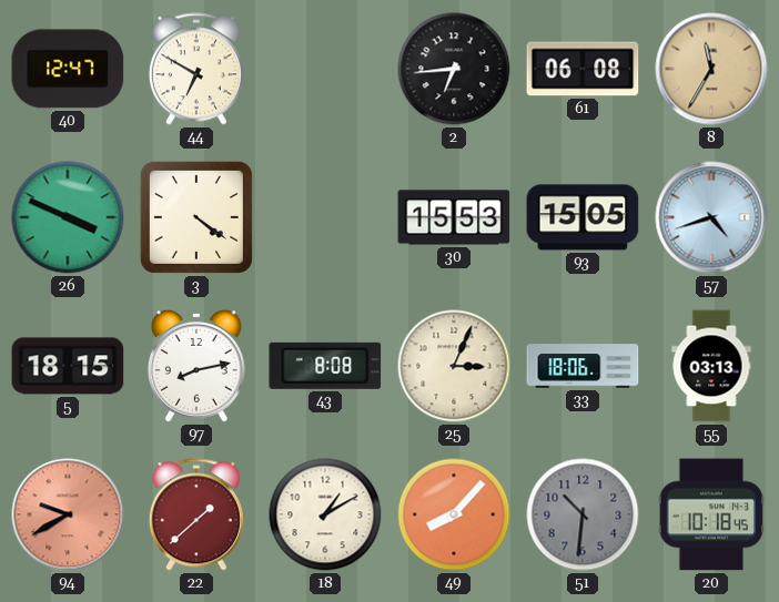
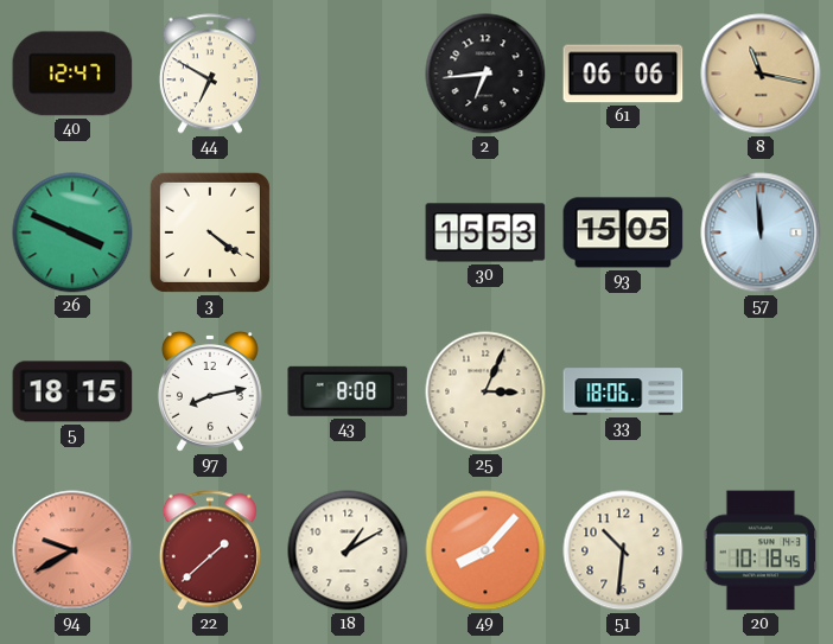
61: 06:08 -> 06:06
8: 11:35 -> 11:17
57: 4:42 -> 11:59
55: 03:13 -> none
51 dial: grey -> cream
